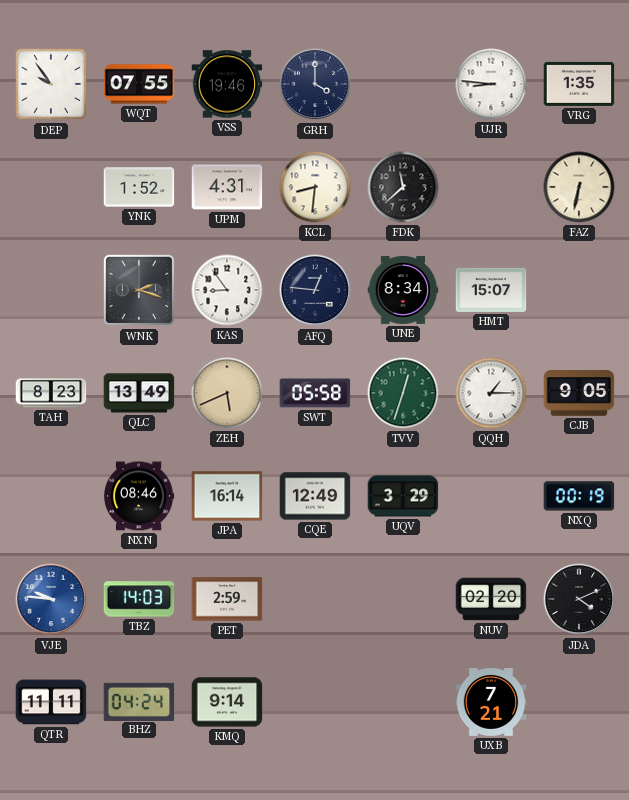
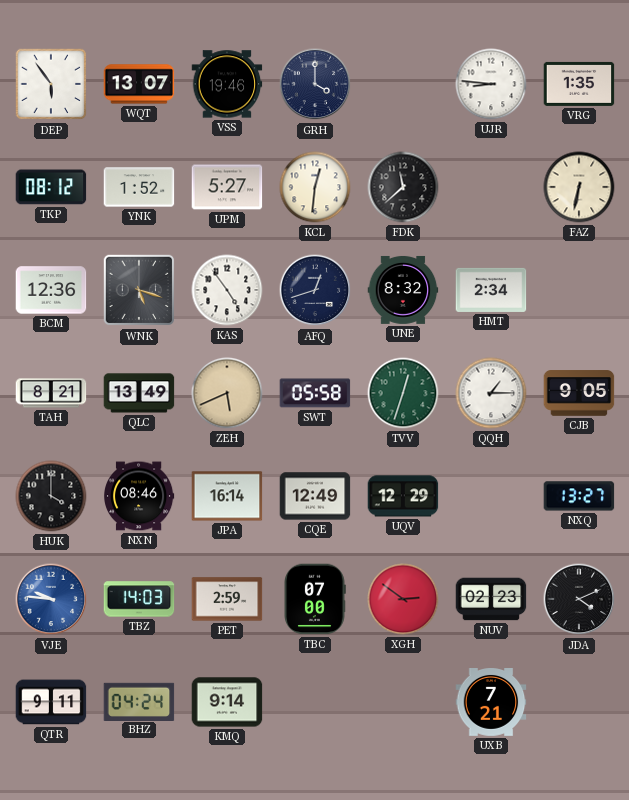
DEP: 9:54 -> 5:54
WQT: 07:55 -> 13:07
TKP: none -> 08:12
UPM: 4:31 -> 5:27
KCL: 8:31 -> 12:31
BCM: none -> 12:36
WNK: 2:18 -> 5:18
KAS: 8:54 -> 4:54
AFQ: 12:46 -> 12:42
UNE: 8:34 -> 8:32
HMT: 15:07 -> 2:34
TAH: 8:23 -> 8:21
HUK: none -> 4:00
UQV: 3:29 -> 12:29
NXQ: 00:19 -> 13:27
TBC: none -> 07:00
XGH: none -> 2:51
NUV: 02:20 -> 02:23
QTR: 11:11 -> 9:11
